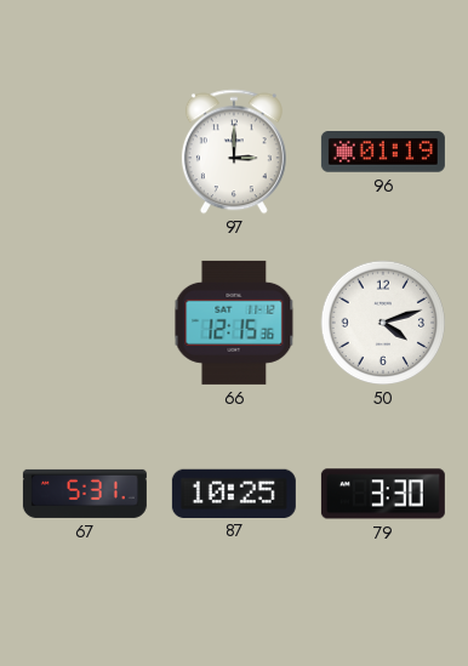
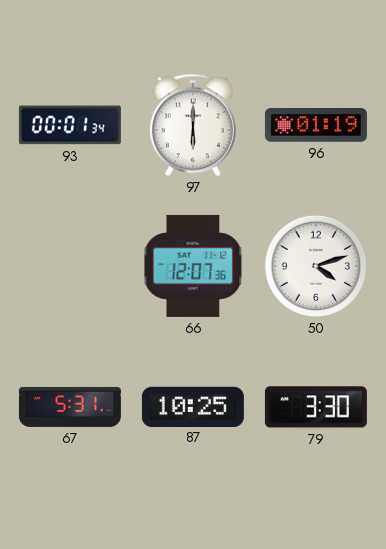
93: none -> 00:01
97: 3:00 -> 6:00
66: 12:15 -> 12:07
